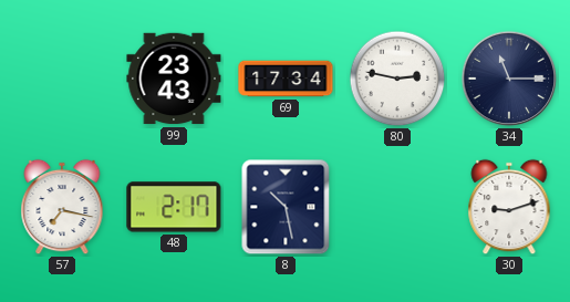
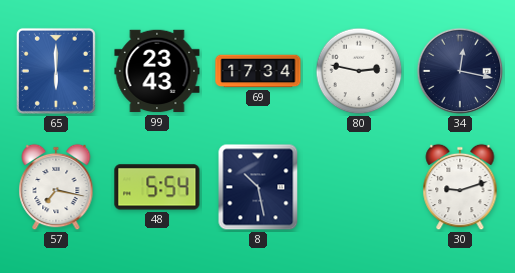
65: none -> 6:00
34: 11:15 -> 12:17
48: 2:17 -> 5:54
